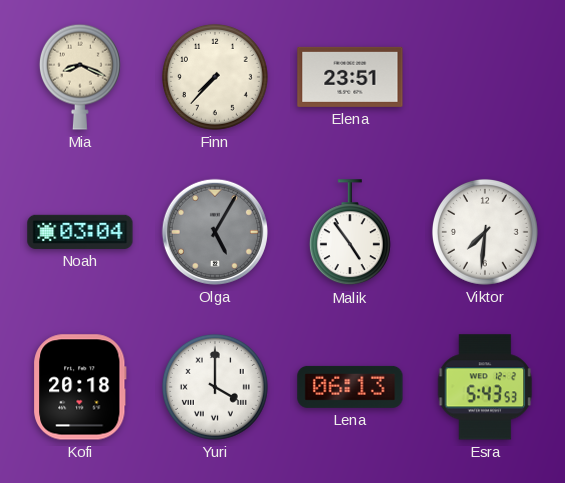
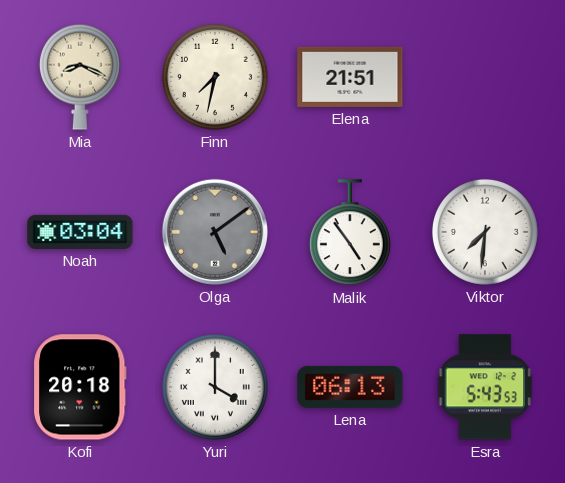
Finn: 7:37 -> 7:32
Elena: 23:51 -> 21:51
Olga: 5:05 -> 5:09
